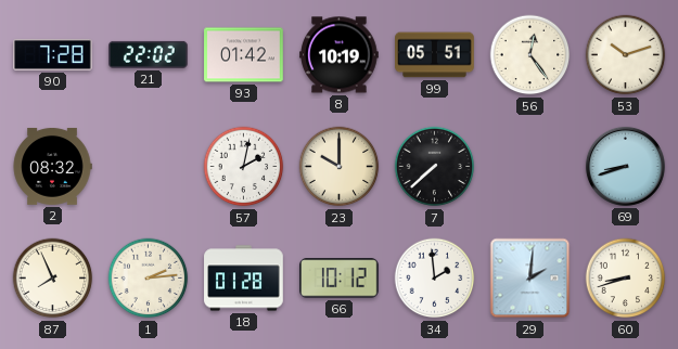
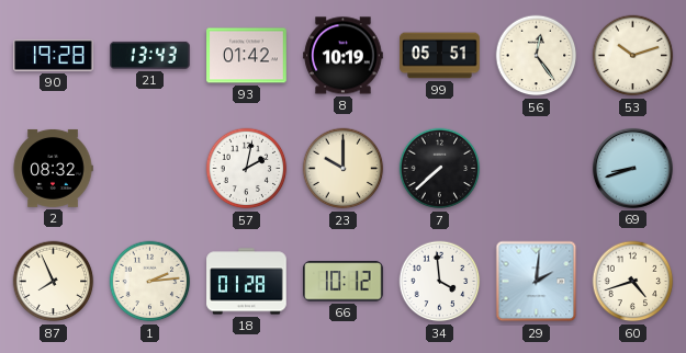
90: 7:28 -> 19:28
21: 22:02 -> 13:43
34: 1:59 -> 3:59
60: 8:42 -> 4:42
